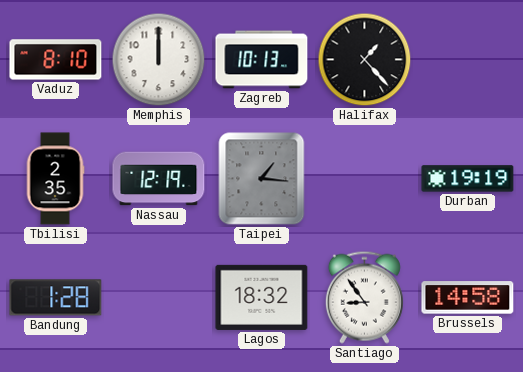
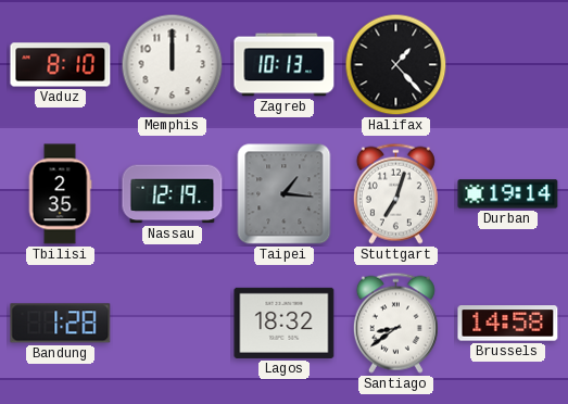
Stuttgart: none -> 7:03
Durban: 19:19 -> 19:14
Santiago: 8:54 -> 8:39
